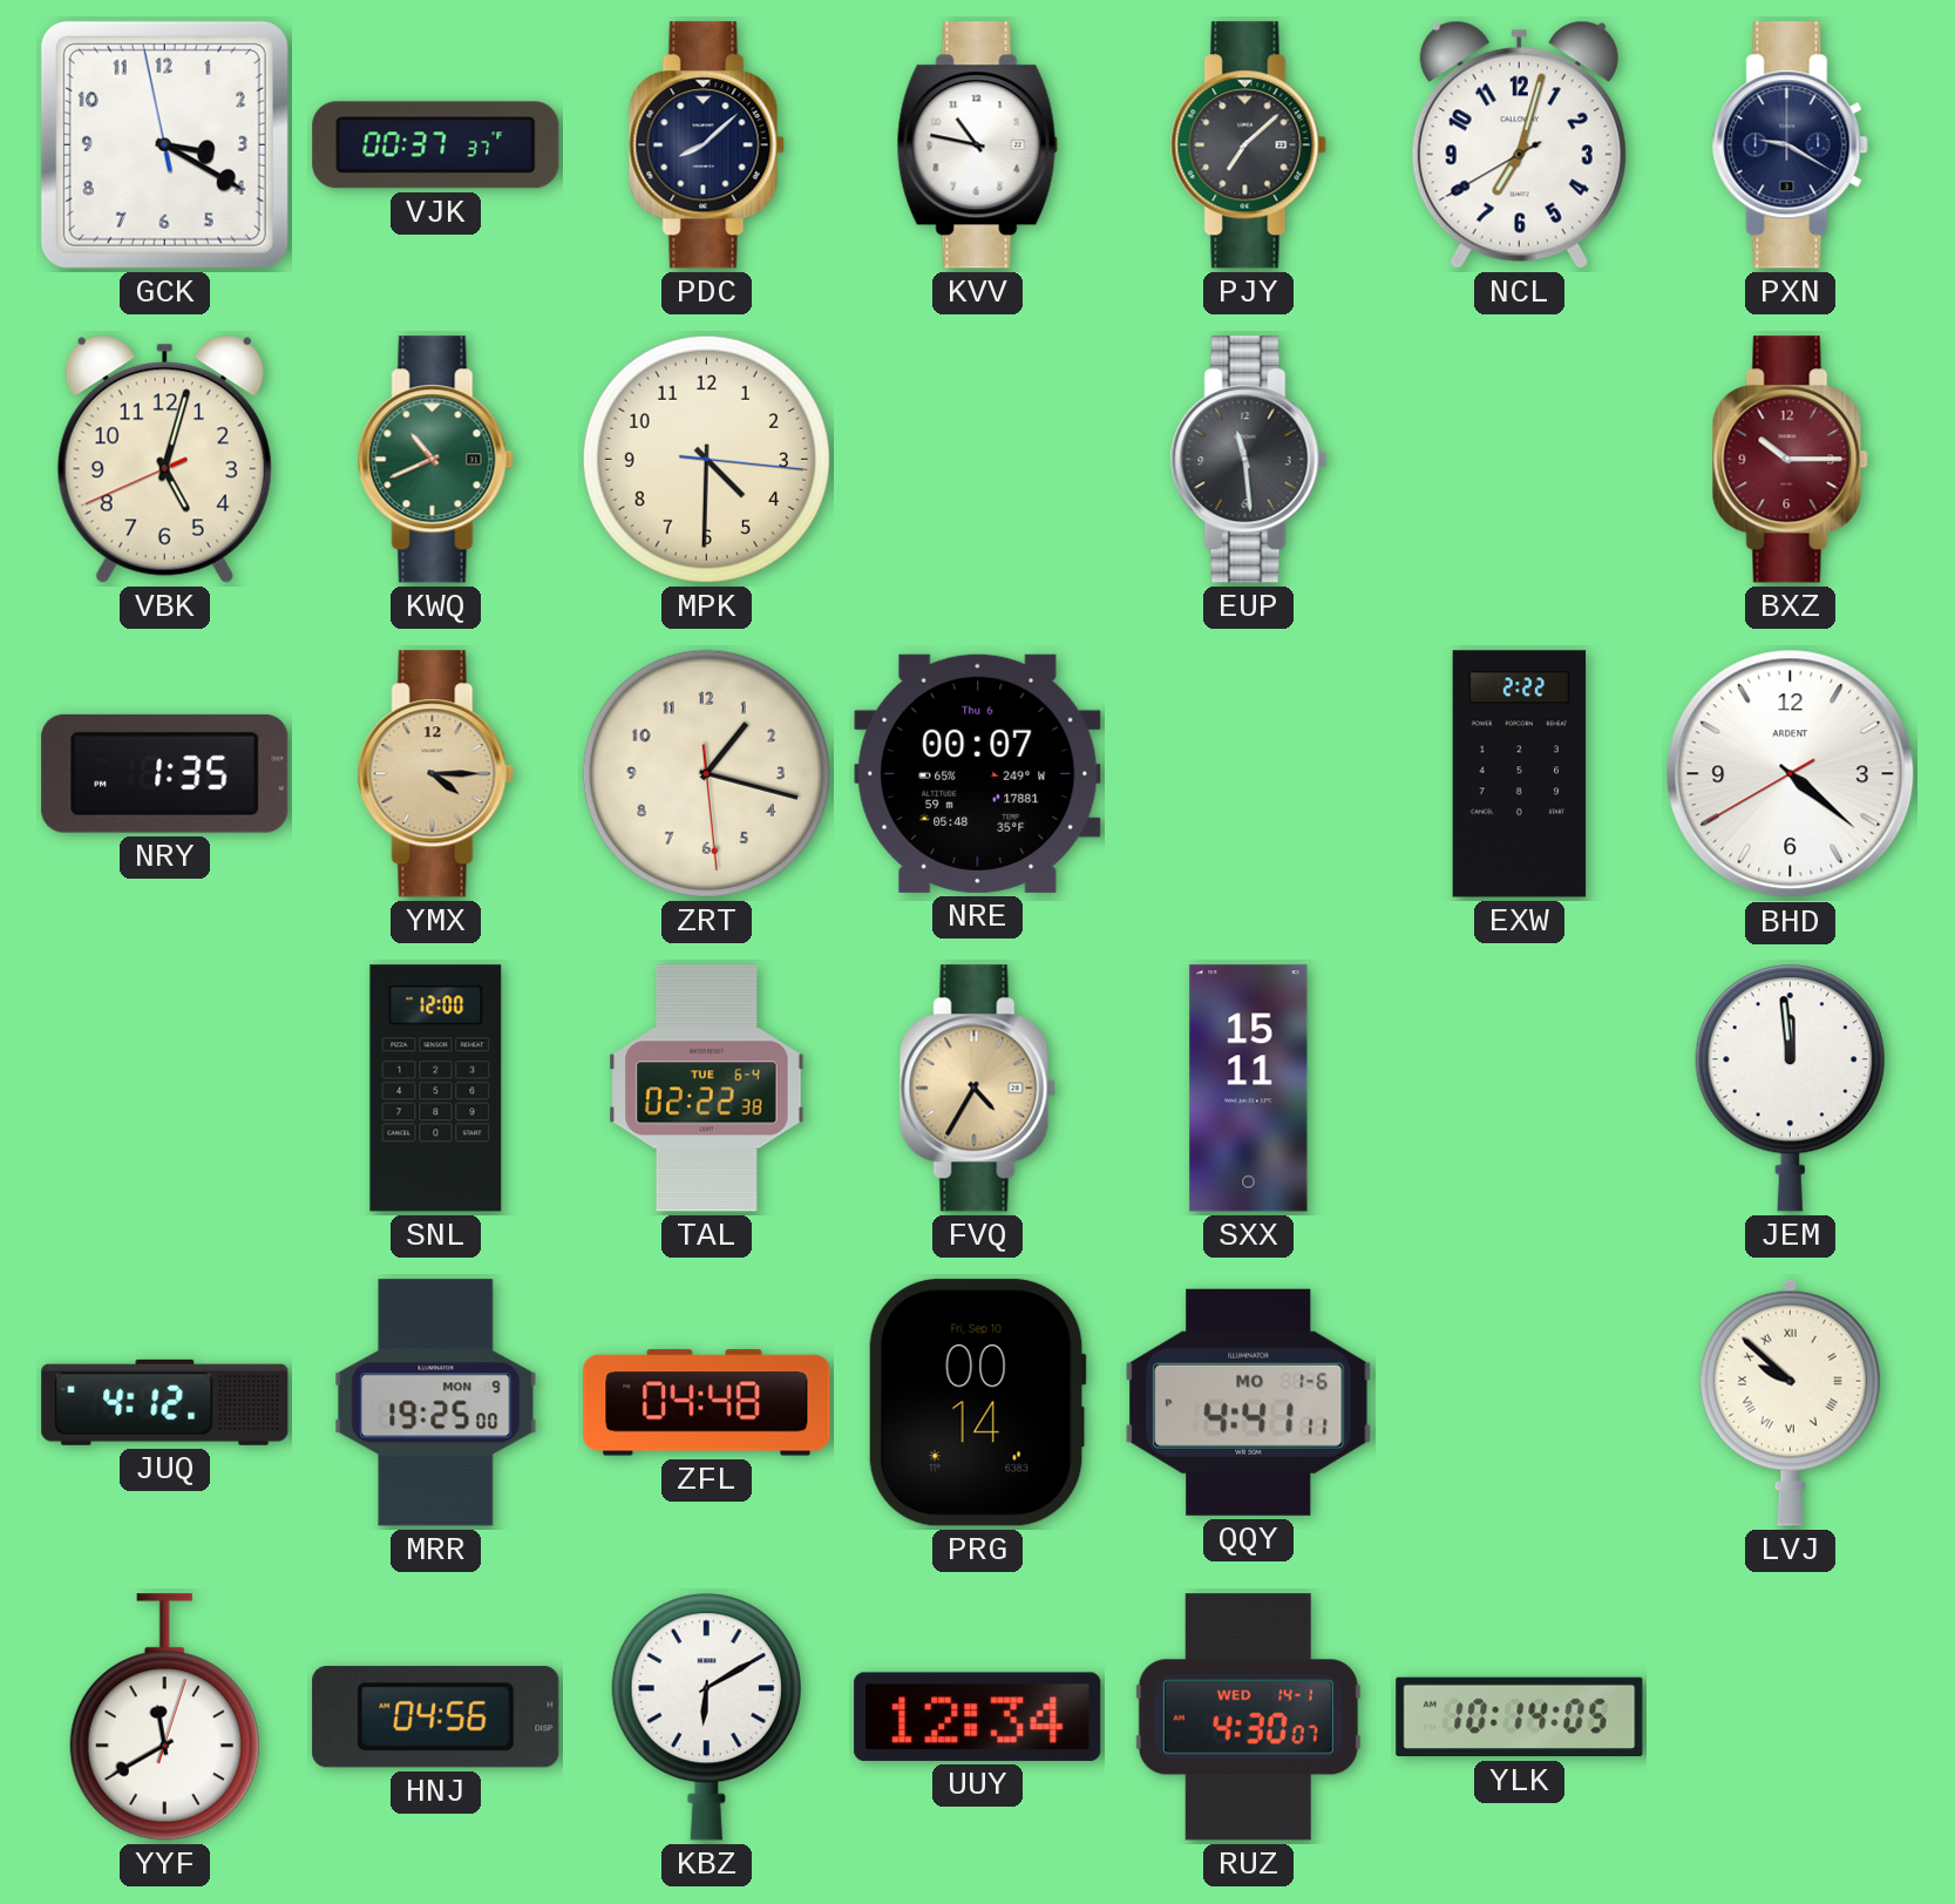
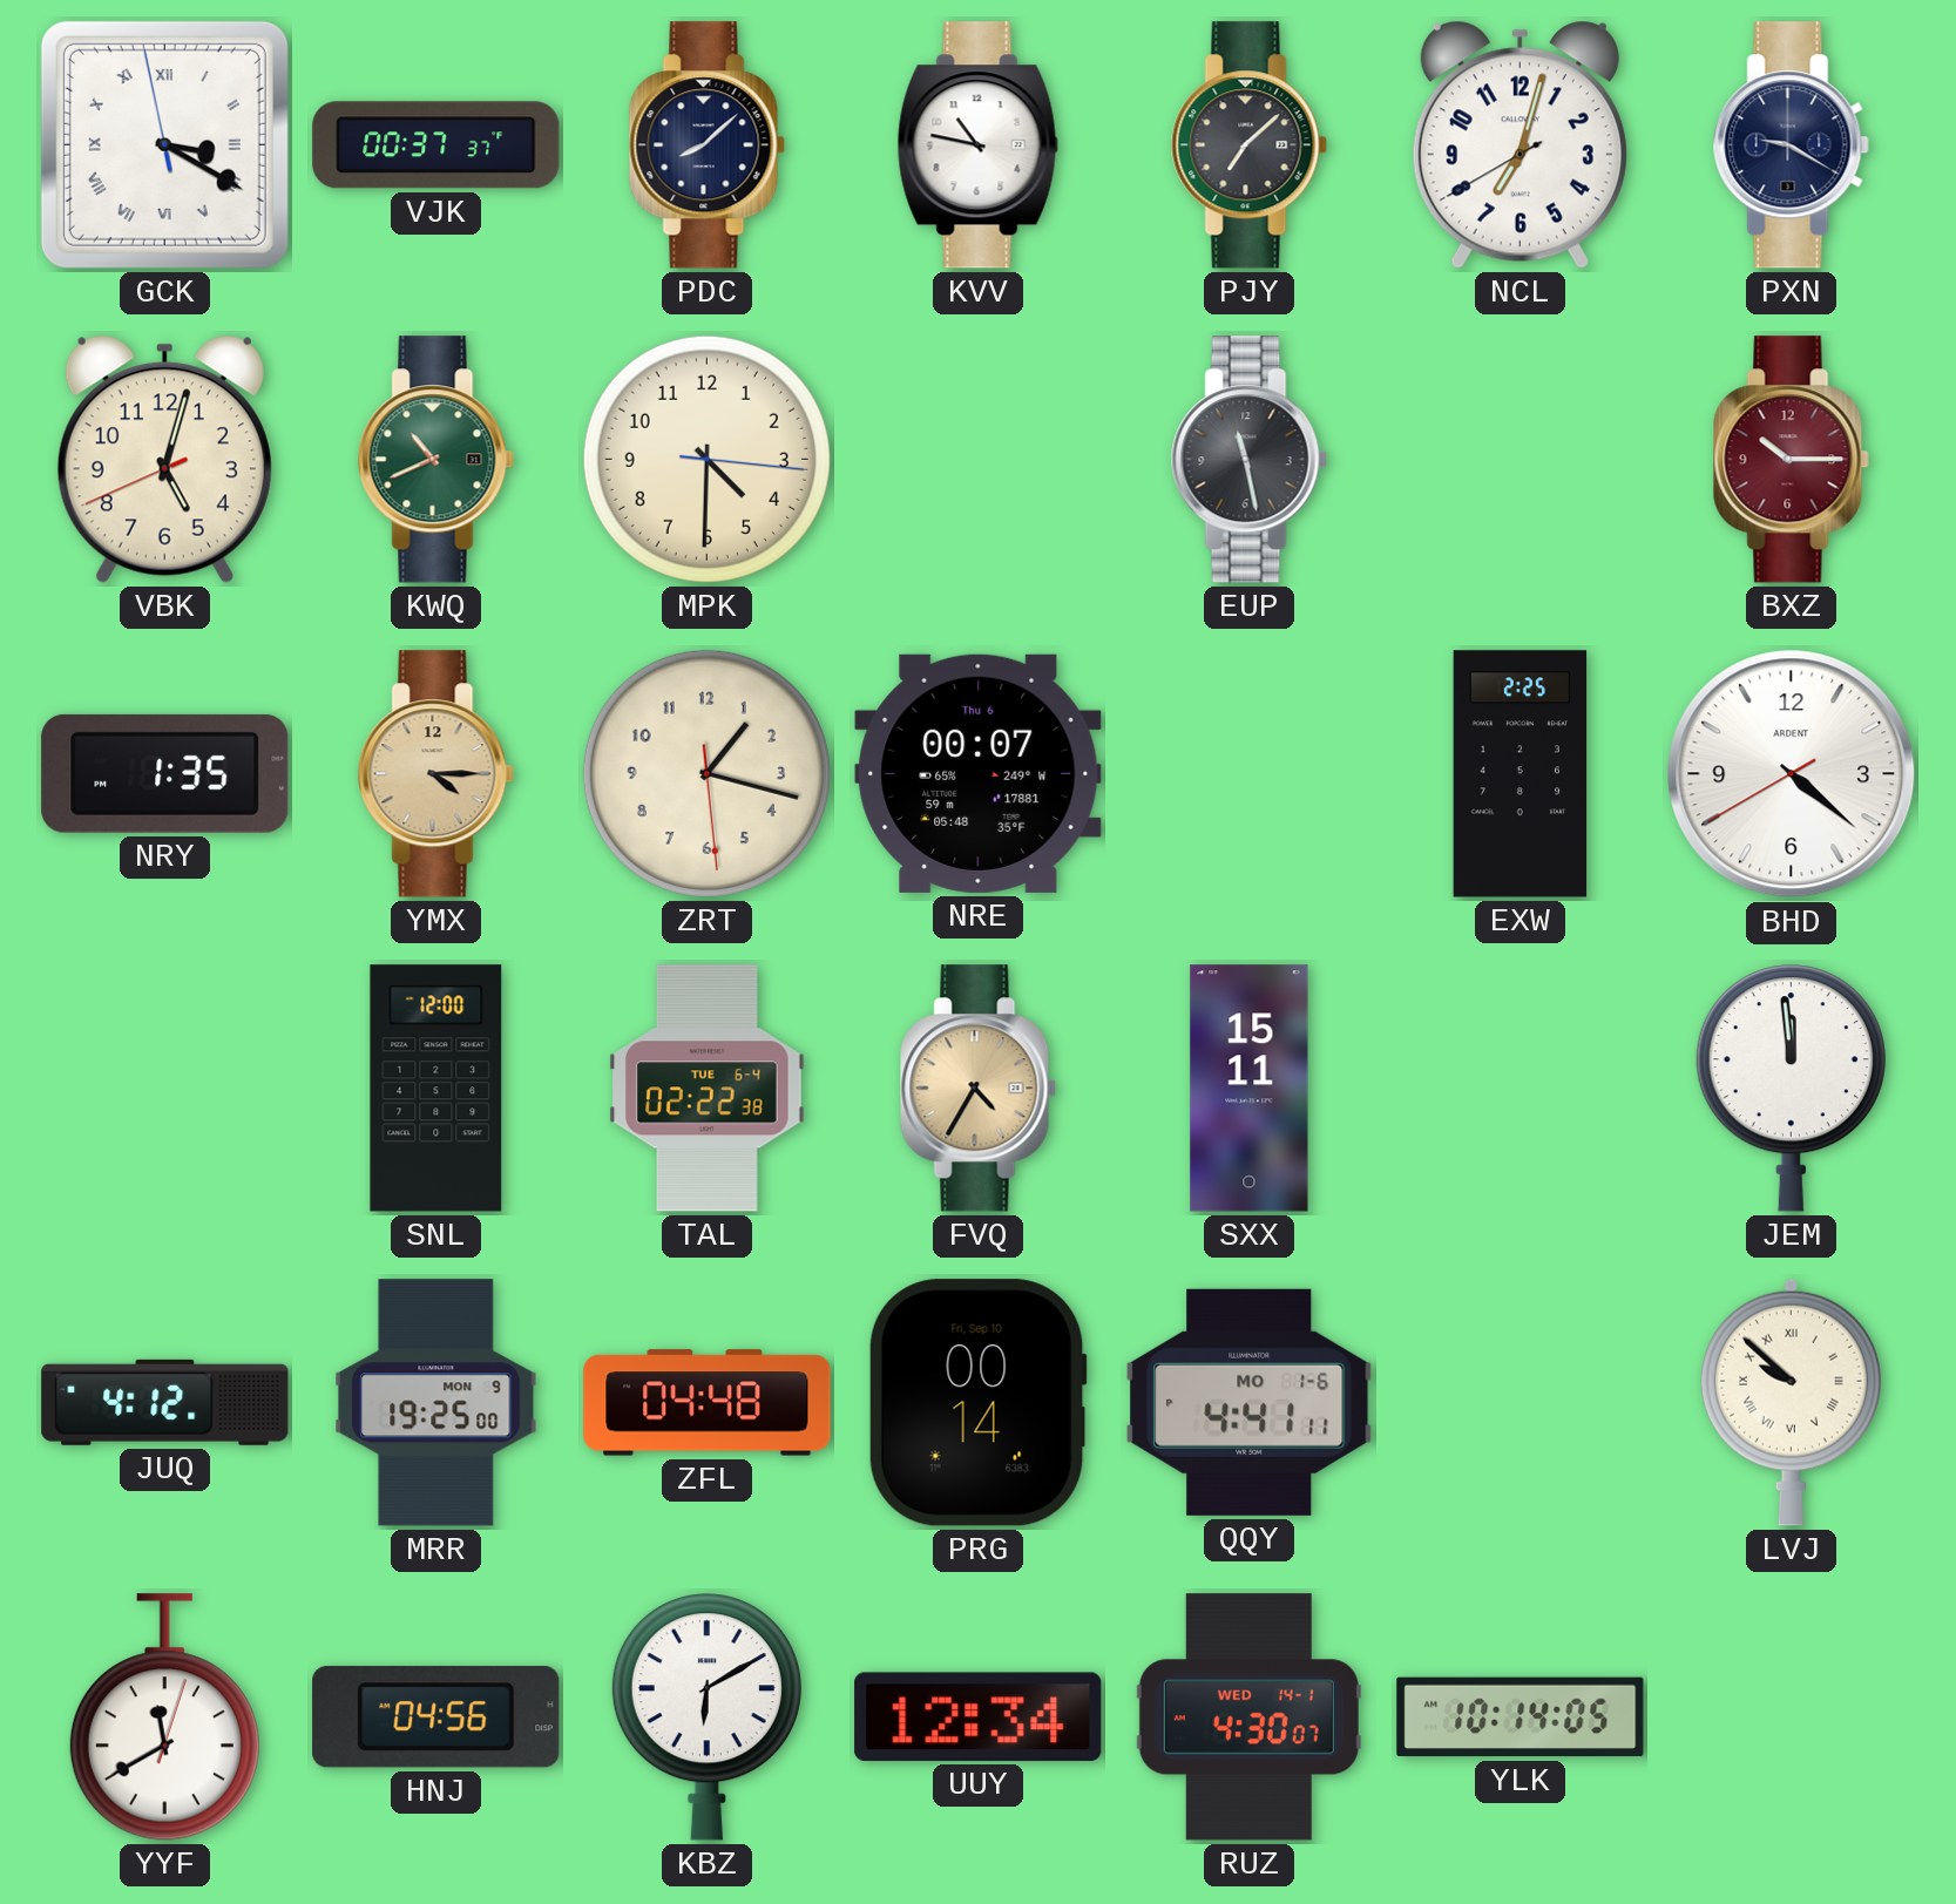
GCK numerals: Arabic -> Roman
EUP: 11:29 -> 11:28
EXW: 2:22 -> 2:25
